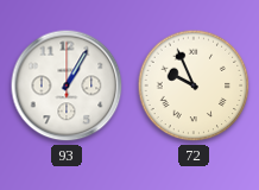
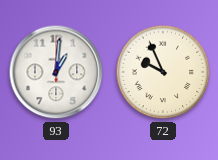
93: 1:05 -> 1:01
